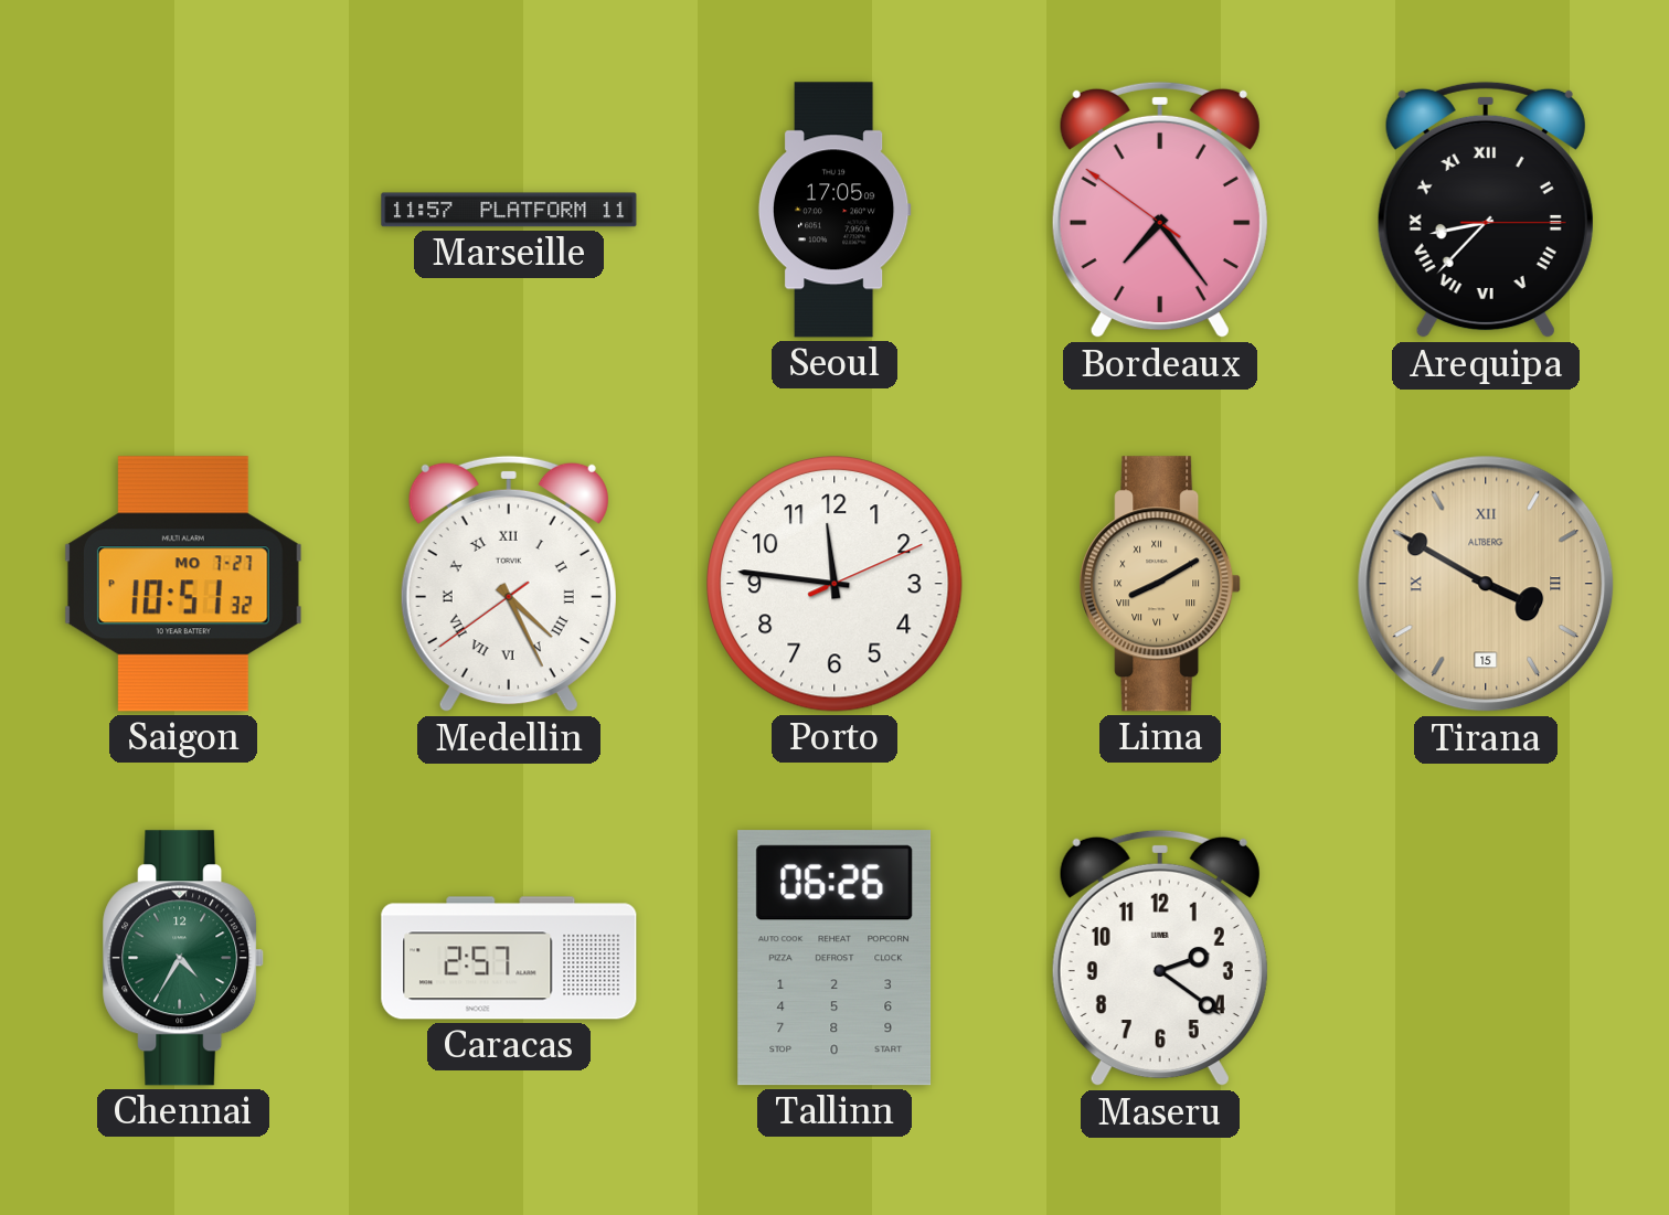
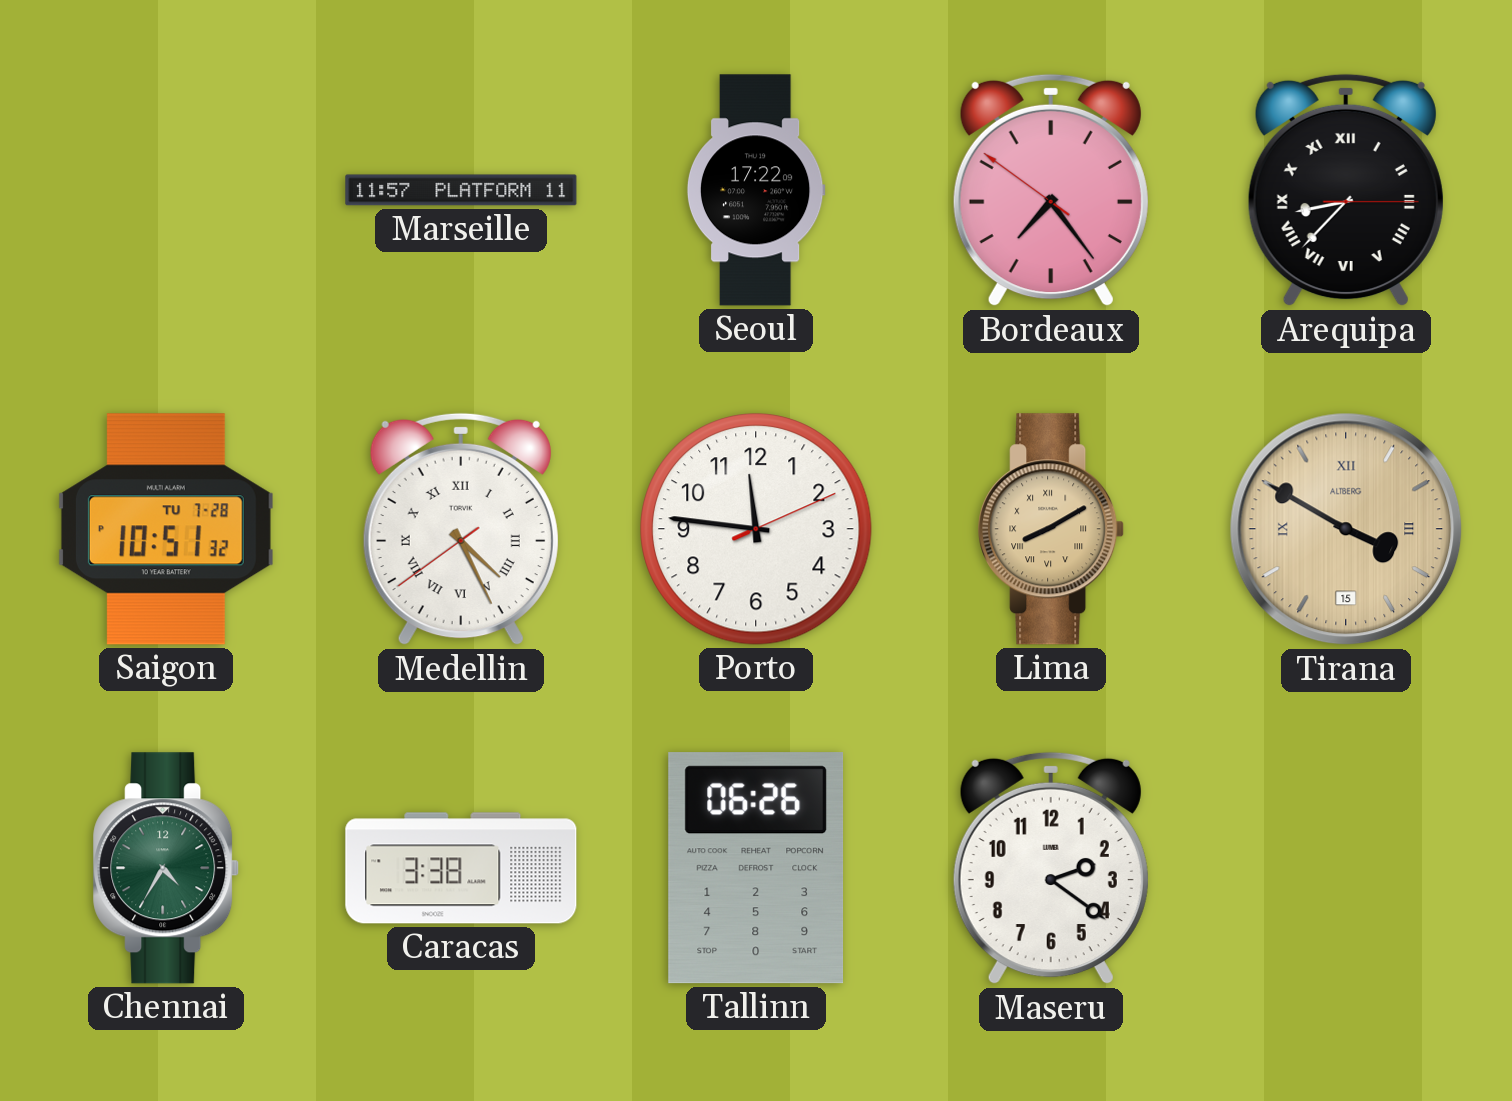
Seoul: 17:05 -> 17:22
Saigon date: MO 7-27 -> TU 7-28
Caracas: 2:57 -> 3:38
